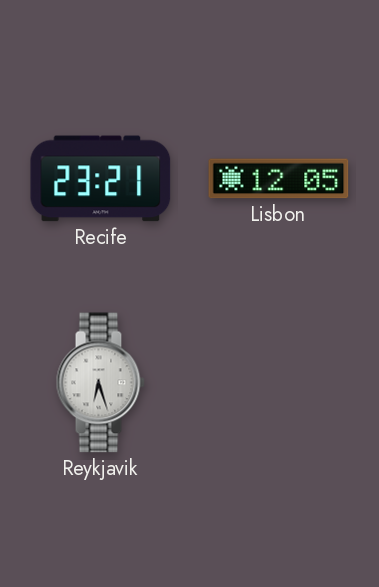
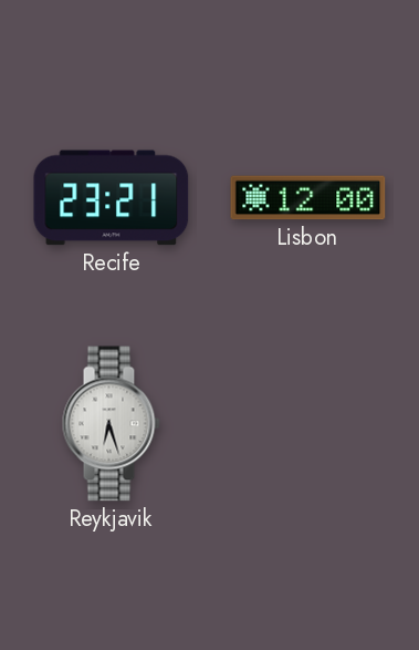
Lisbon: 12:05 -> 12:00
